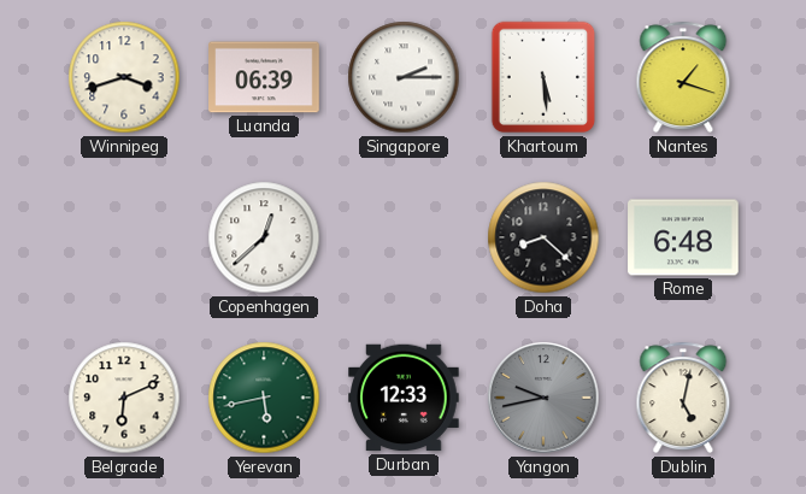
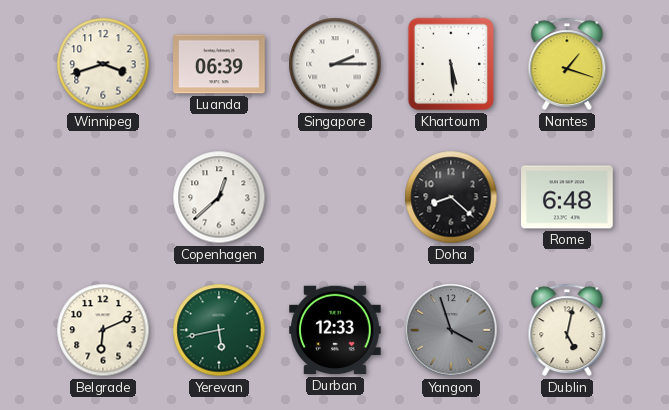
Yangon: 9:43 -> 3:57
